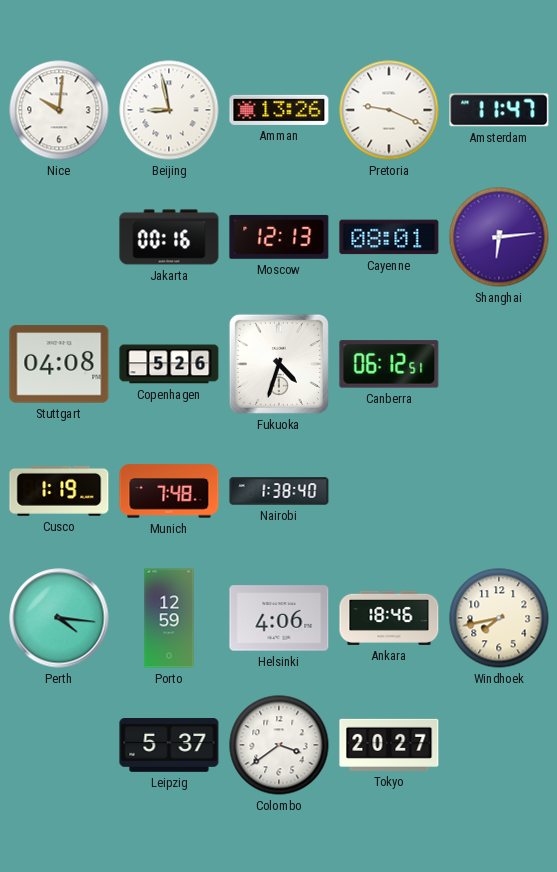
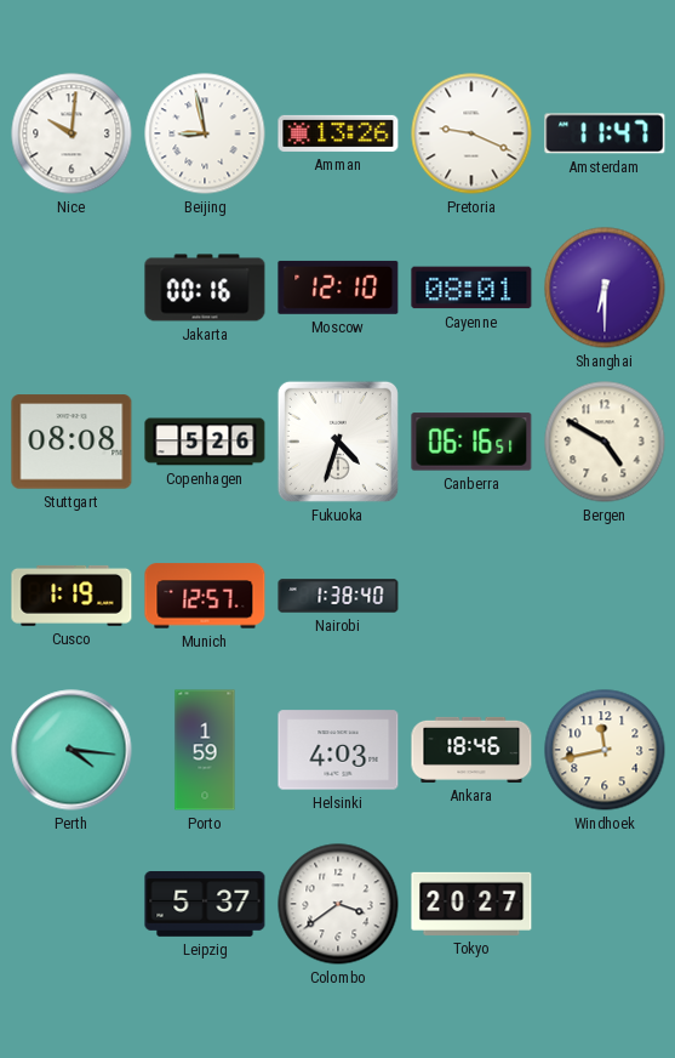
Moscow: 12:13 -> 12:10
Shanghai: 6:14 -> 6:30
Stuttgart: 04:08 -> 08:08
Canberra: 06:12 -> 06:16
Bergen: none -> 4:50
Munich: 7:48 -> 12:57
Porto: 12:59 -> 1:59
Helsinki: 4:06 -> 4:03
Windhoek: 7:43 -> 11:43
